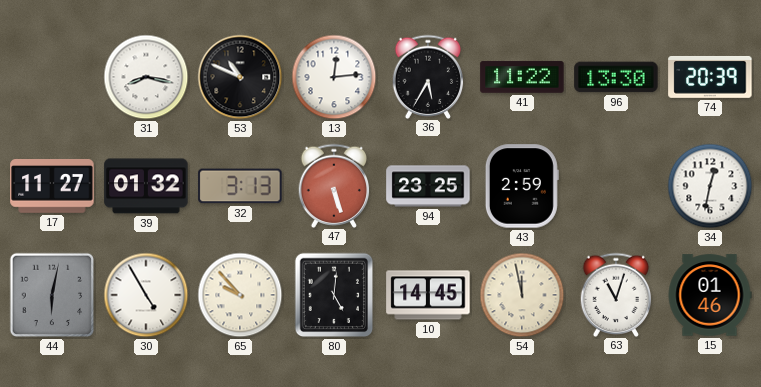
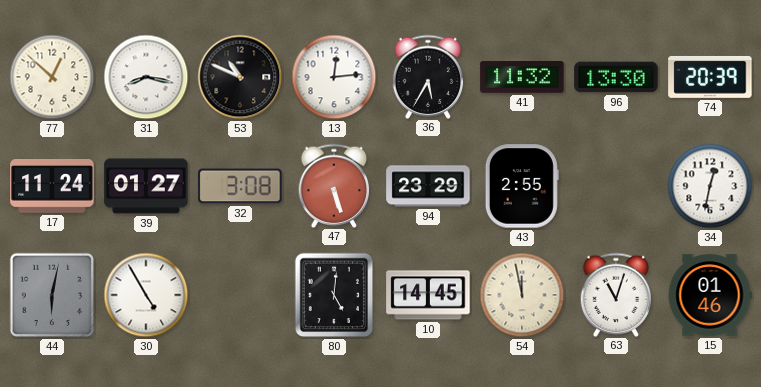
77: none -> 12:52
41: 11:22 -> 11:32
17: 11:27 -> 11:24
39: 01:32 -> 01:27
32: 3:13 -> 3:08
94: 23:25 -> 23:29
43: 2:59 -> 2:55
65: 9:53 -> none
